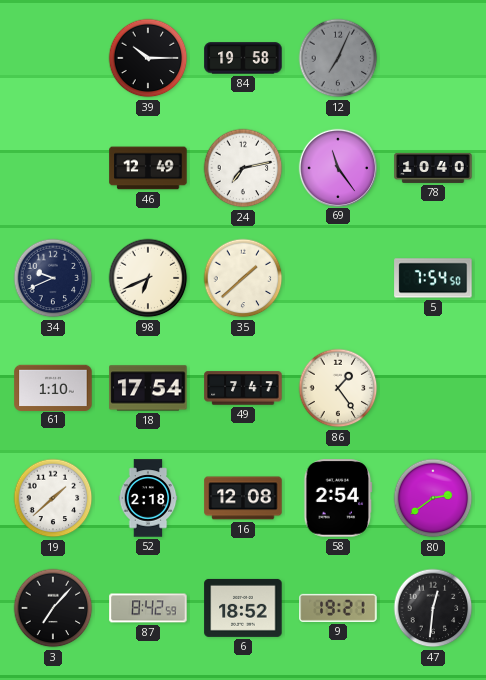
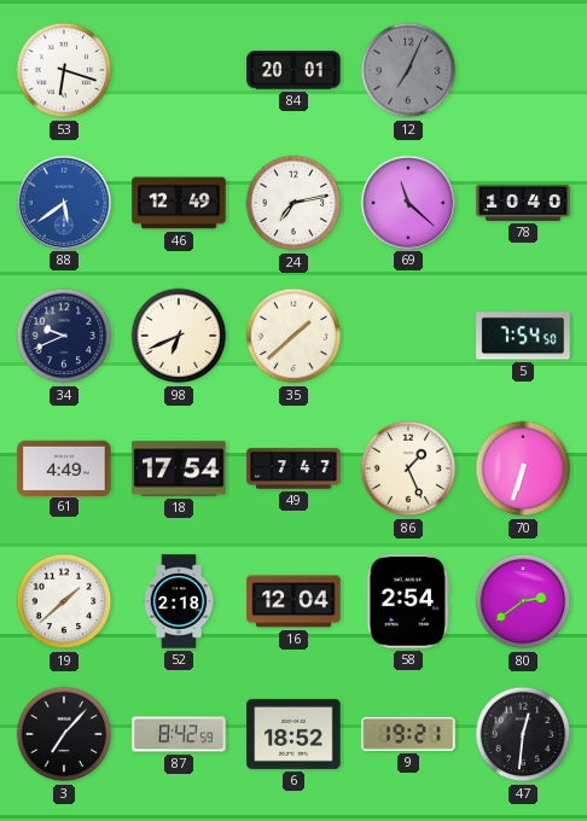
53: none -> 6:18
39: 10:15 -> none
84: 19:58 -> 20:01
88: none -> 5:39
69: 11:24 -> 11:22
61: 1:10 -> 4:49
86: 1:24 -> 1:26
70: none -> 6:33
16: 12:08 -> 12:04
